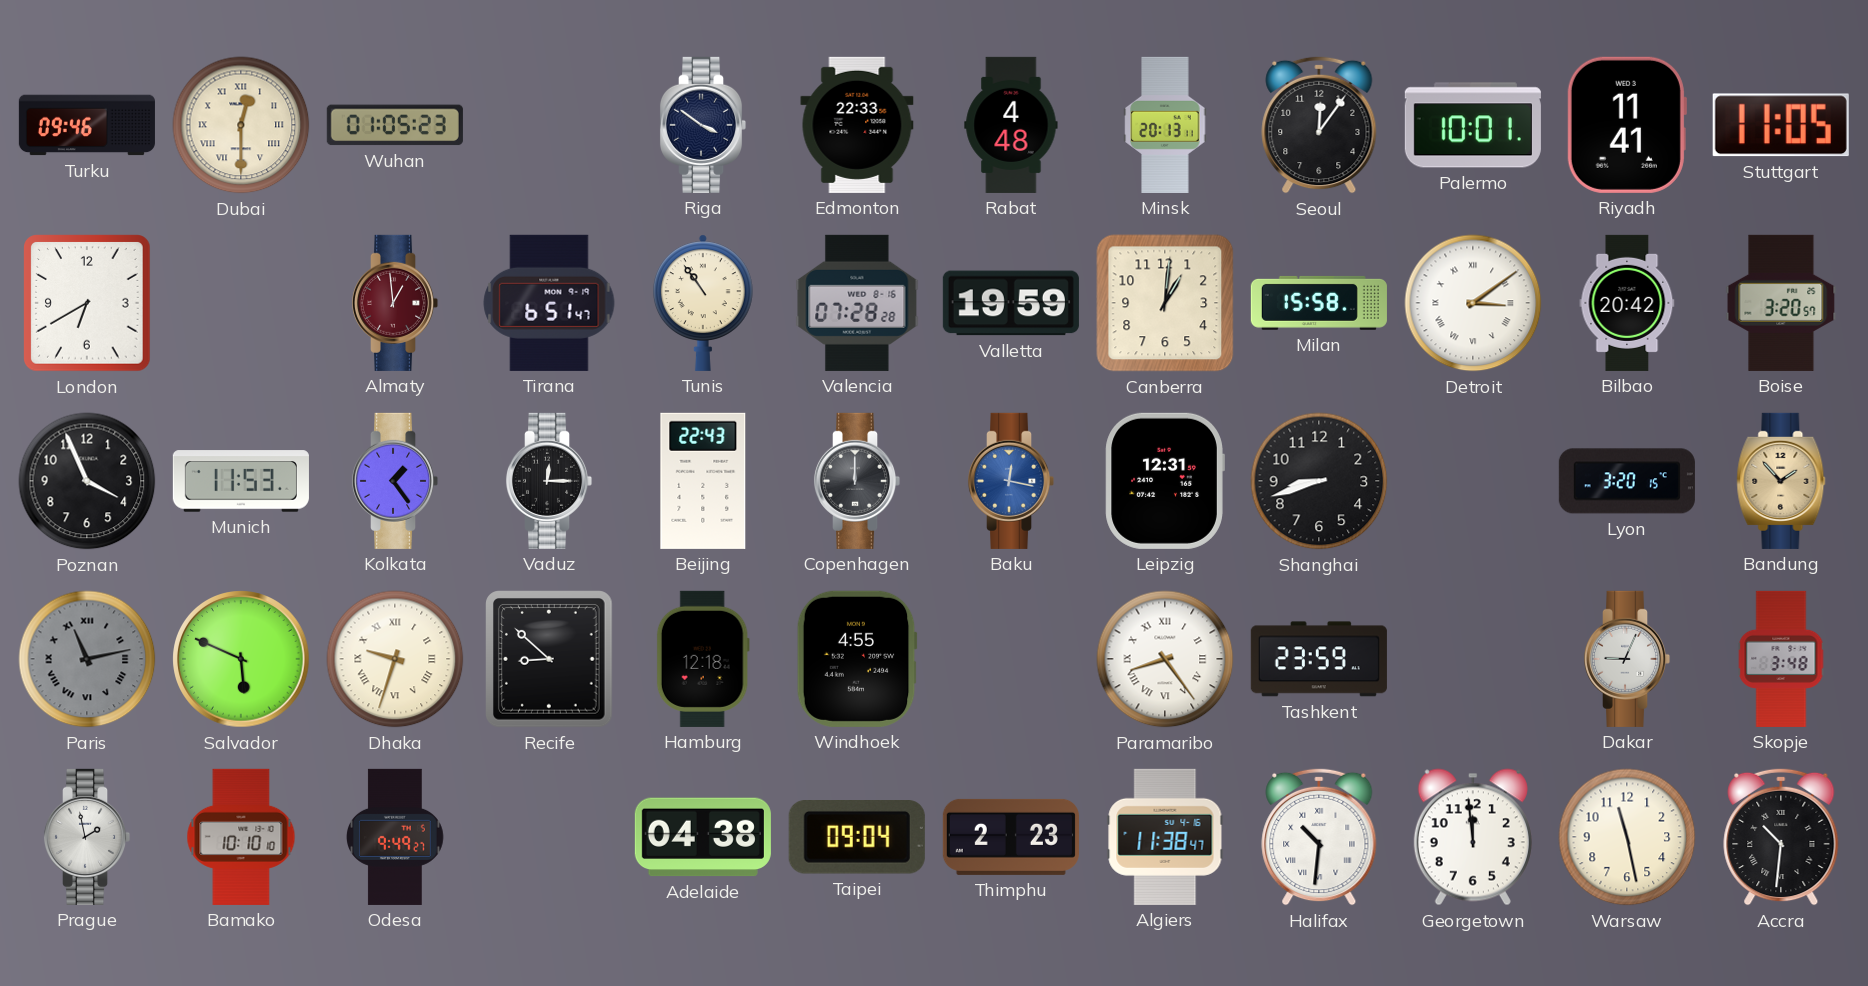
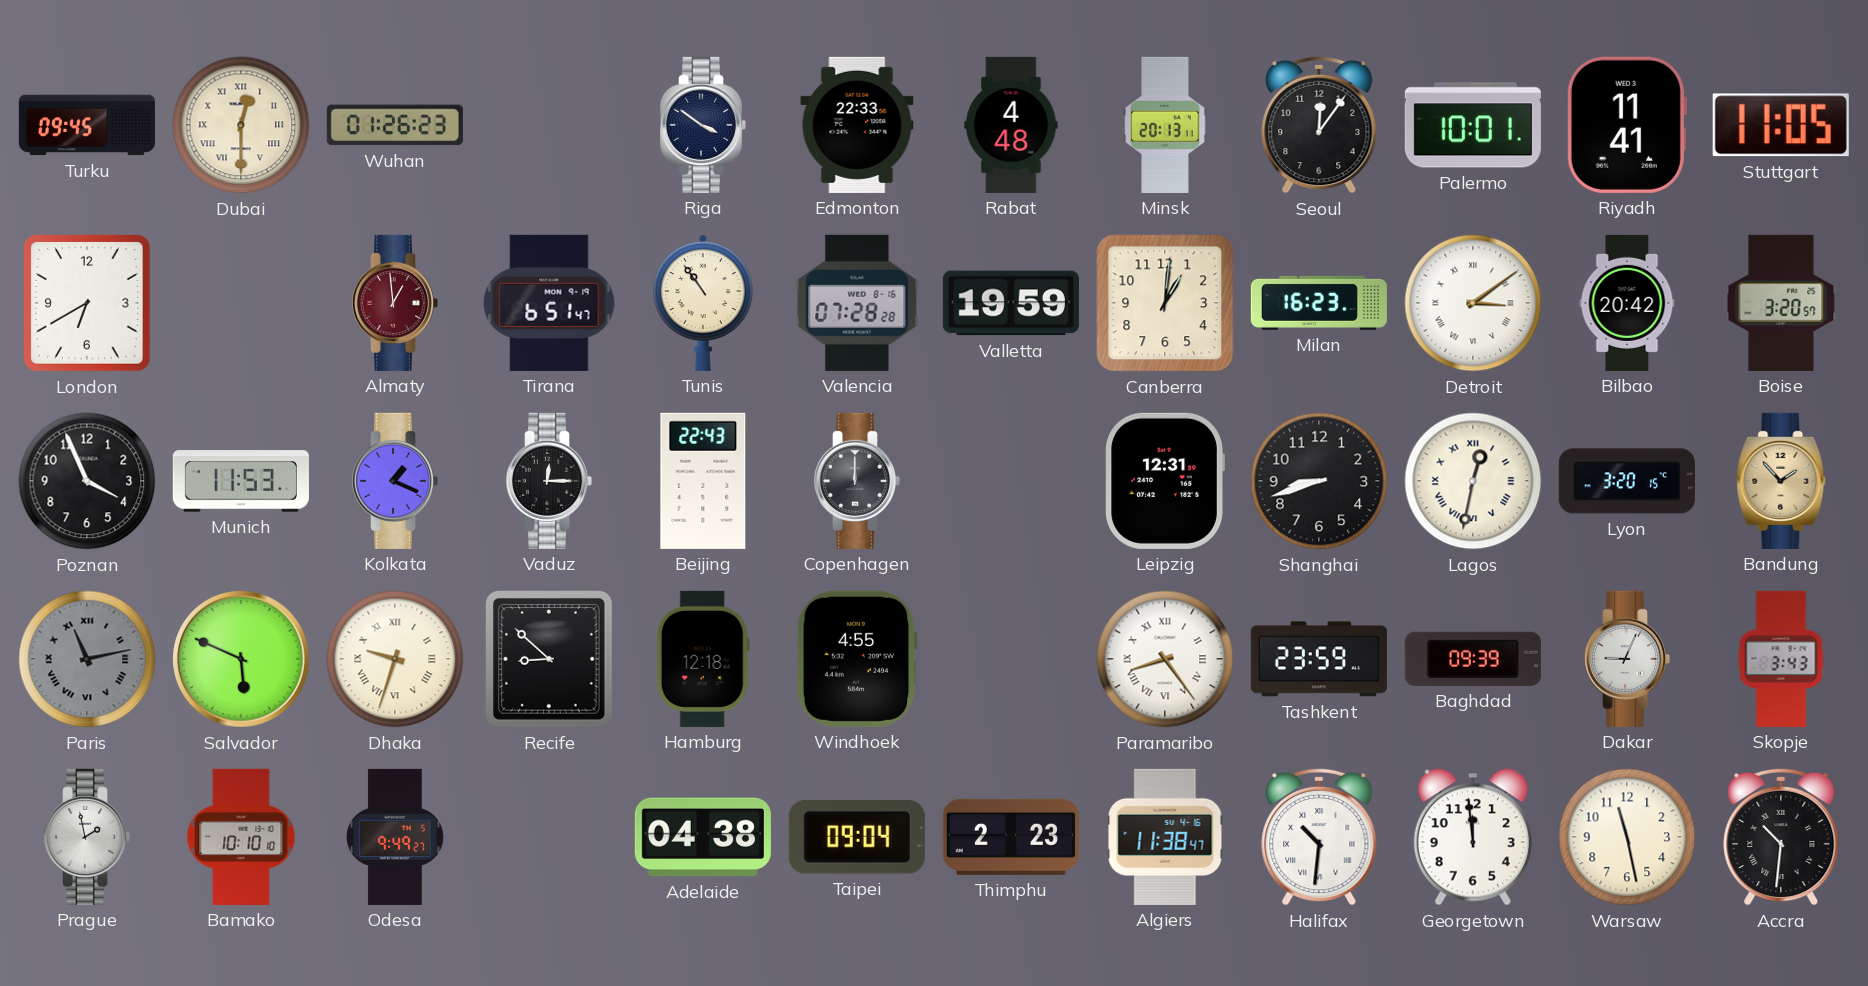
Turku: 09:46 -> 09:45
Wuhan: 01:05 -> 01:26
Milan: 15:58 -> 16:23
Kolkata: 1:24 -> 1:19
Baku: 12:17 -> none
Lagos: none -> 12:32
Baghdad: none -> 09:39
Skopje: 3:48 -> 3:43
